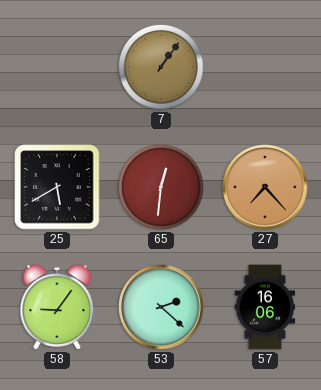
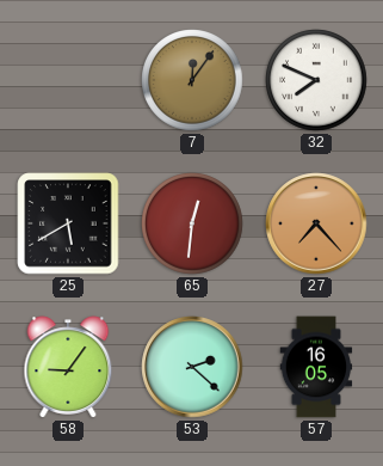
7: 1:06 -> 12:06
32: none -> 7:49
57: 16:06 -> 16:05
